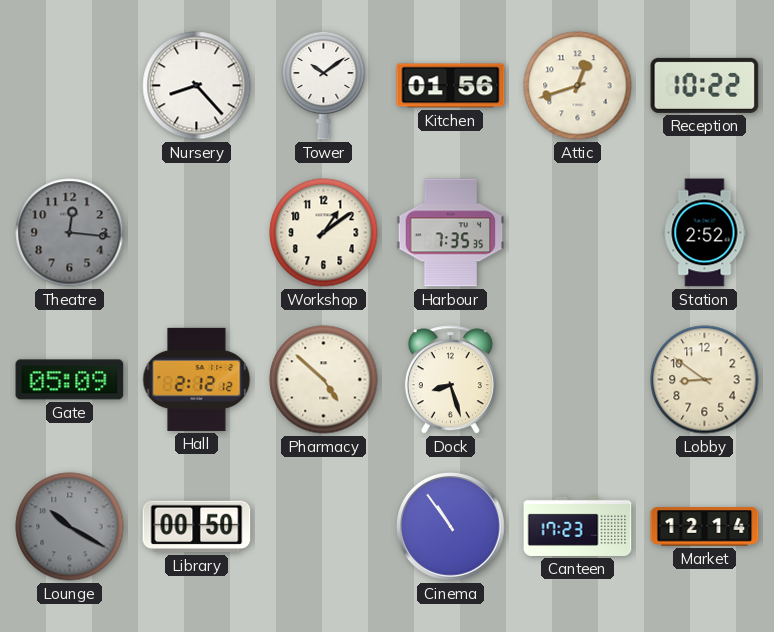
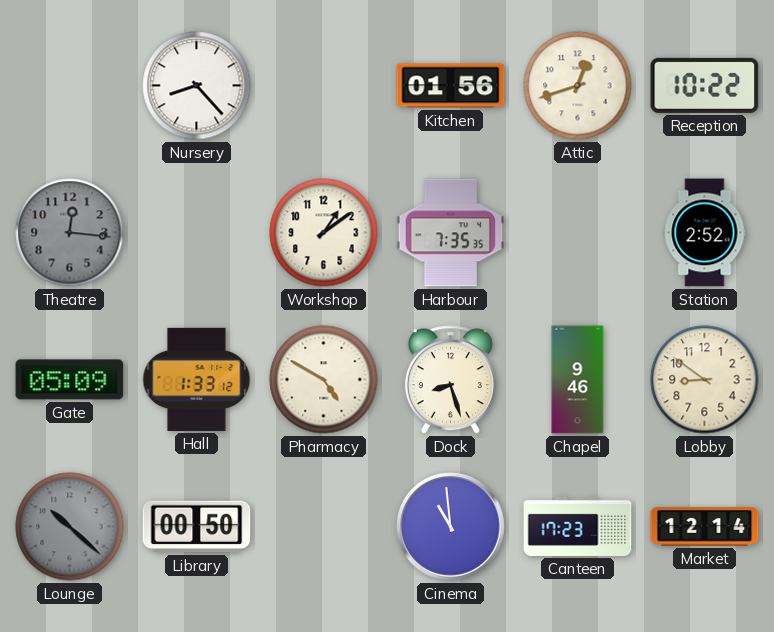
Tower: 10:09 -> none
Hall: 2:12 -> 1:33
Pharmacy: 4:52 -> 4:50
Chapel: none -> 9:46
Lounge: 10:20 -> 10:22
Cinema: 10:54 -> 10:59
